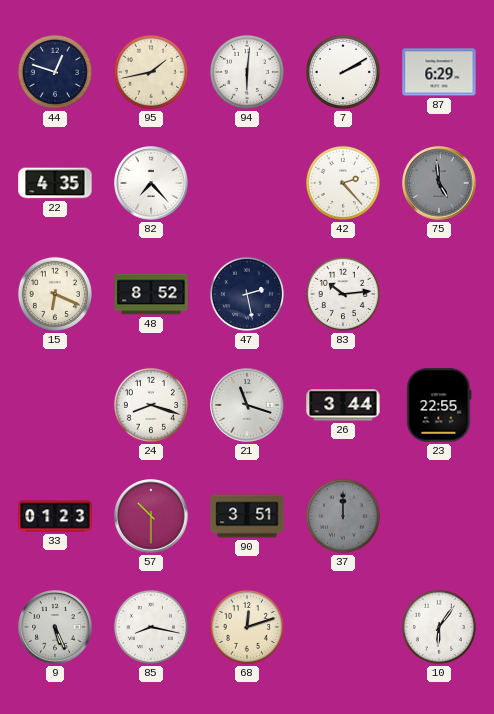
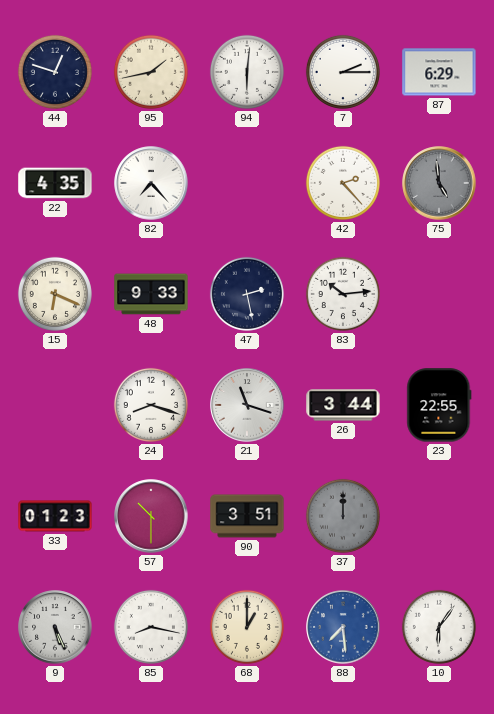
7: 2:10 -> 2:15
48: 8:52 -> 9:33
68: 12:12 -> 1:00
88: none -> 7:29
